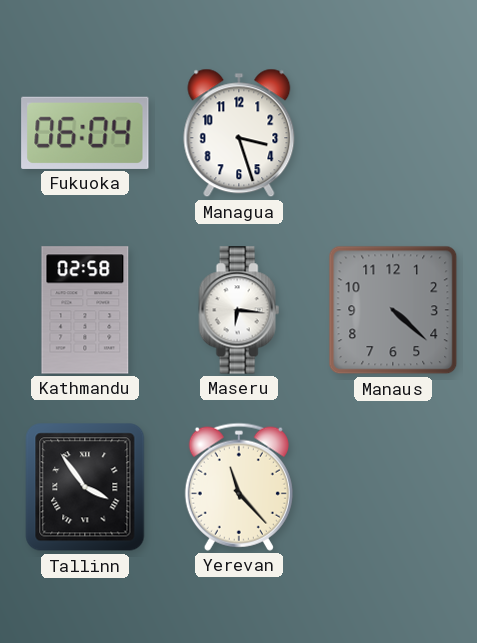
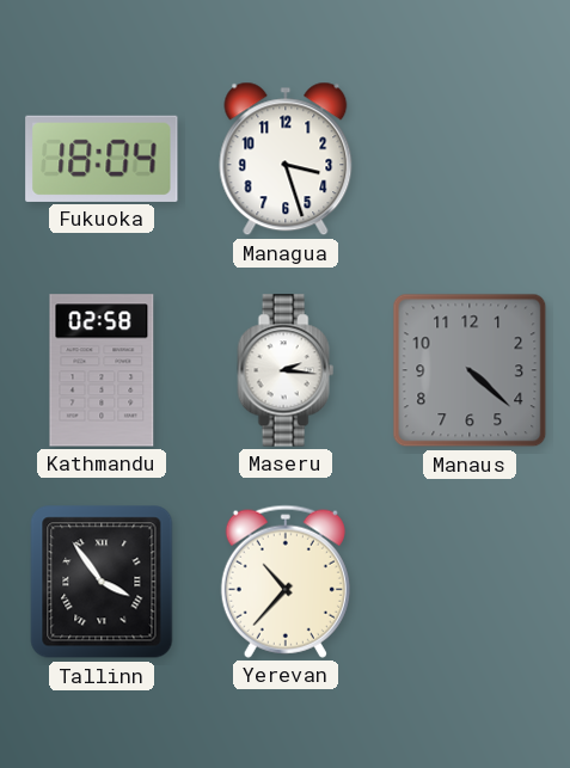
Fukuoka: 06:04 -> 18:04
Maseru: 6:16 -> 2:16
Yerevan: 11:23 -> 10:37
